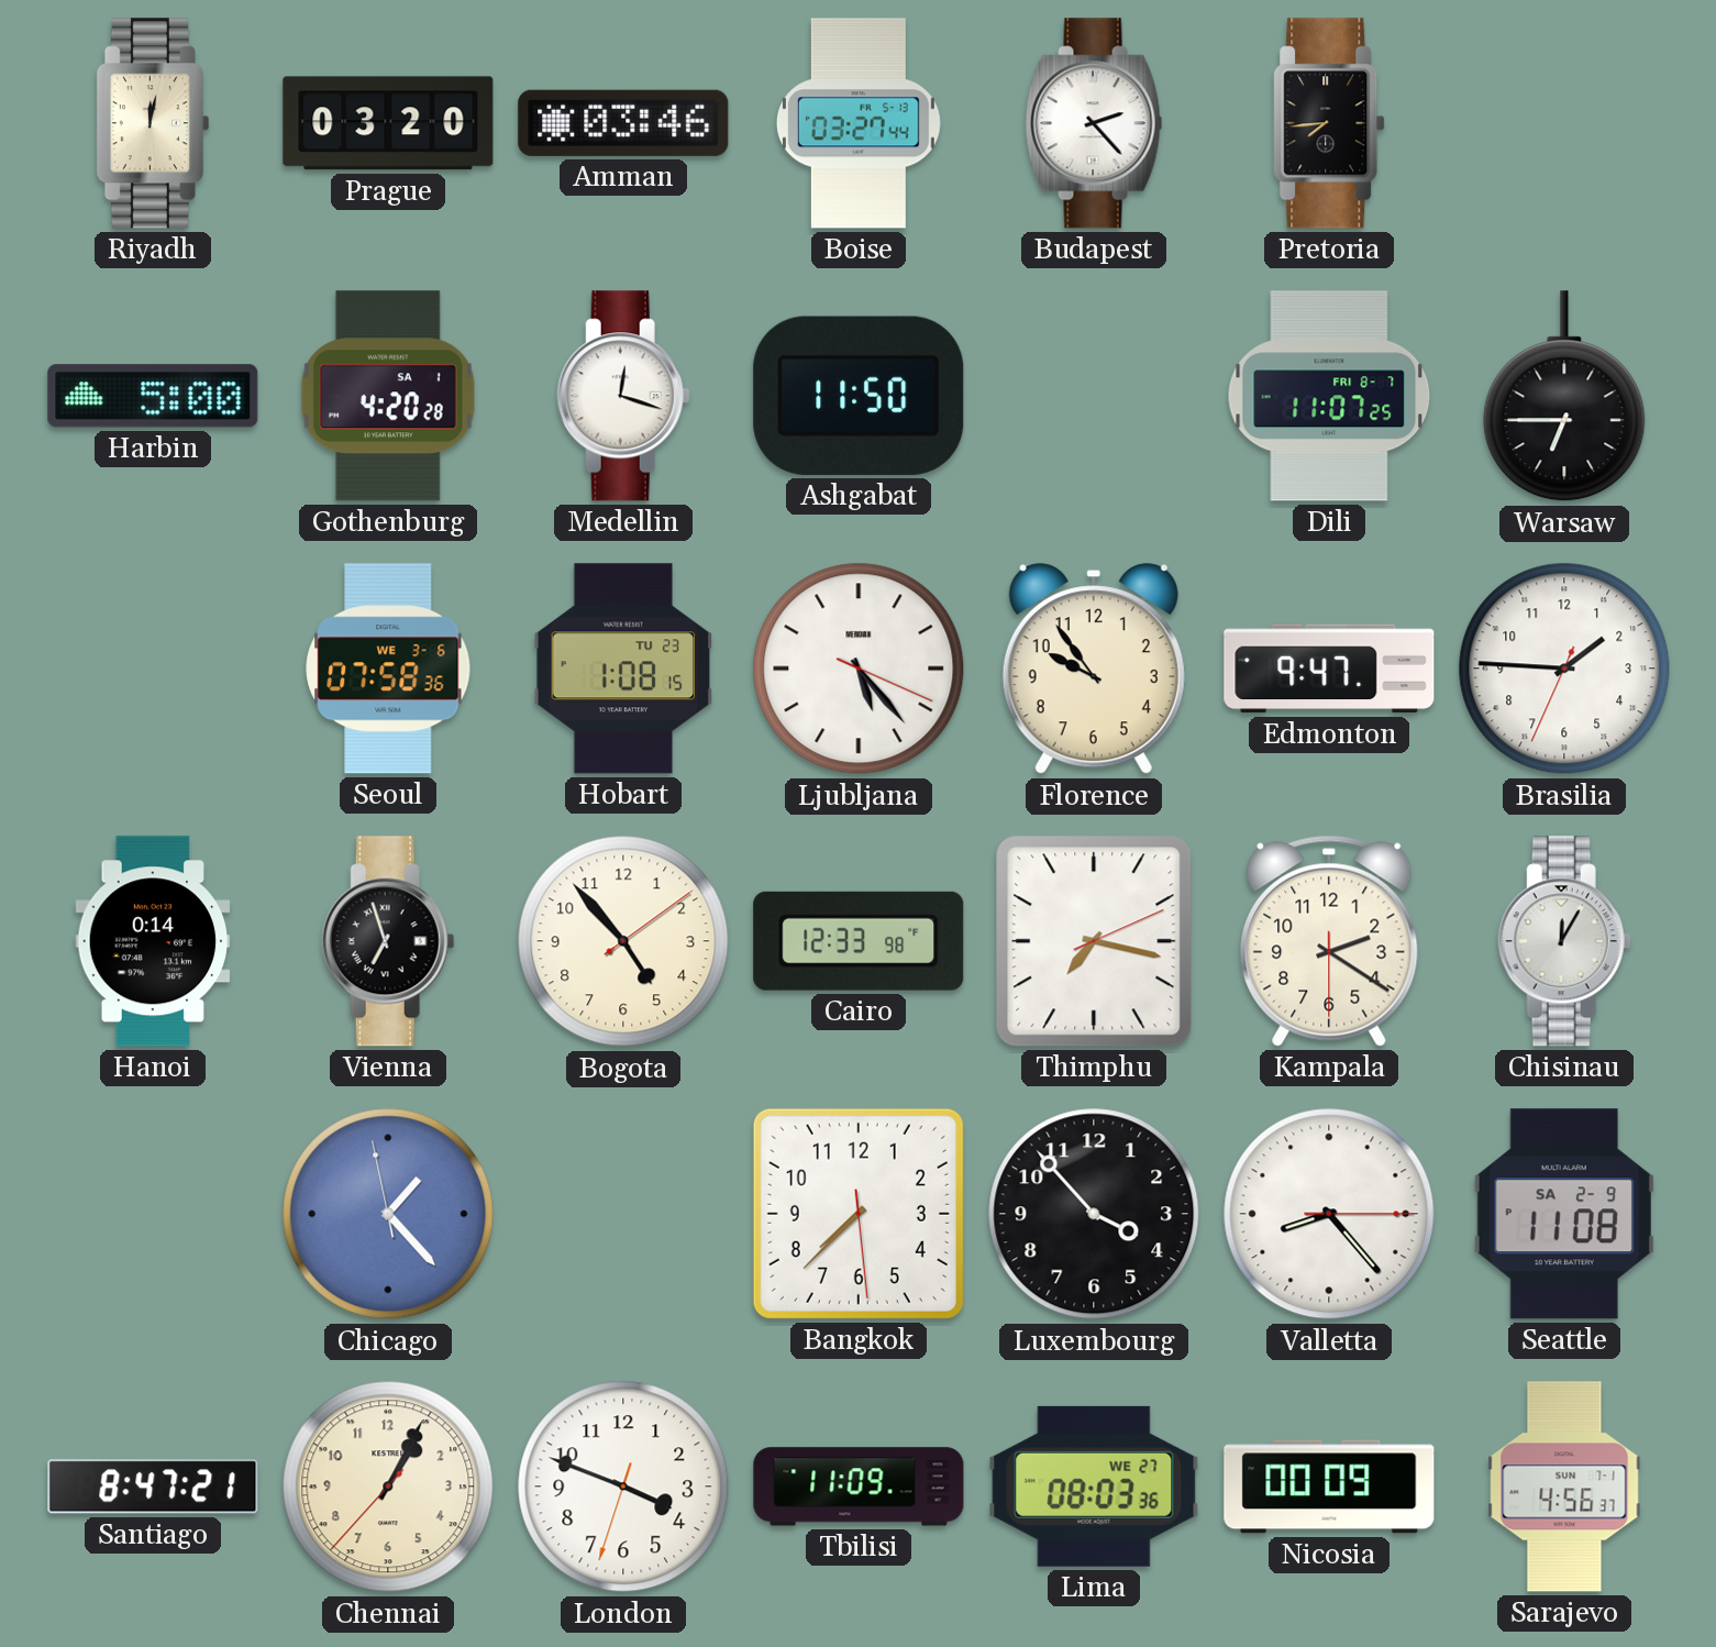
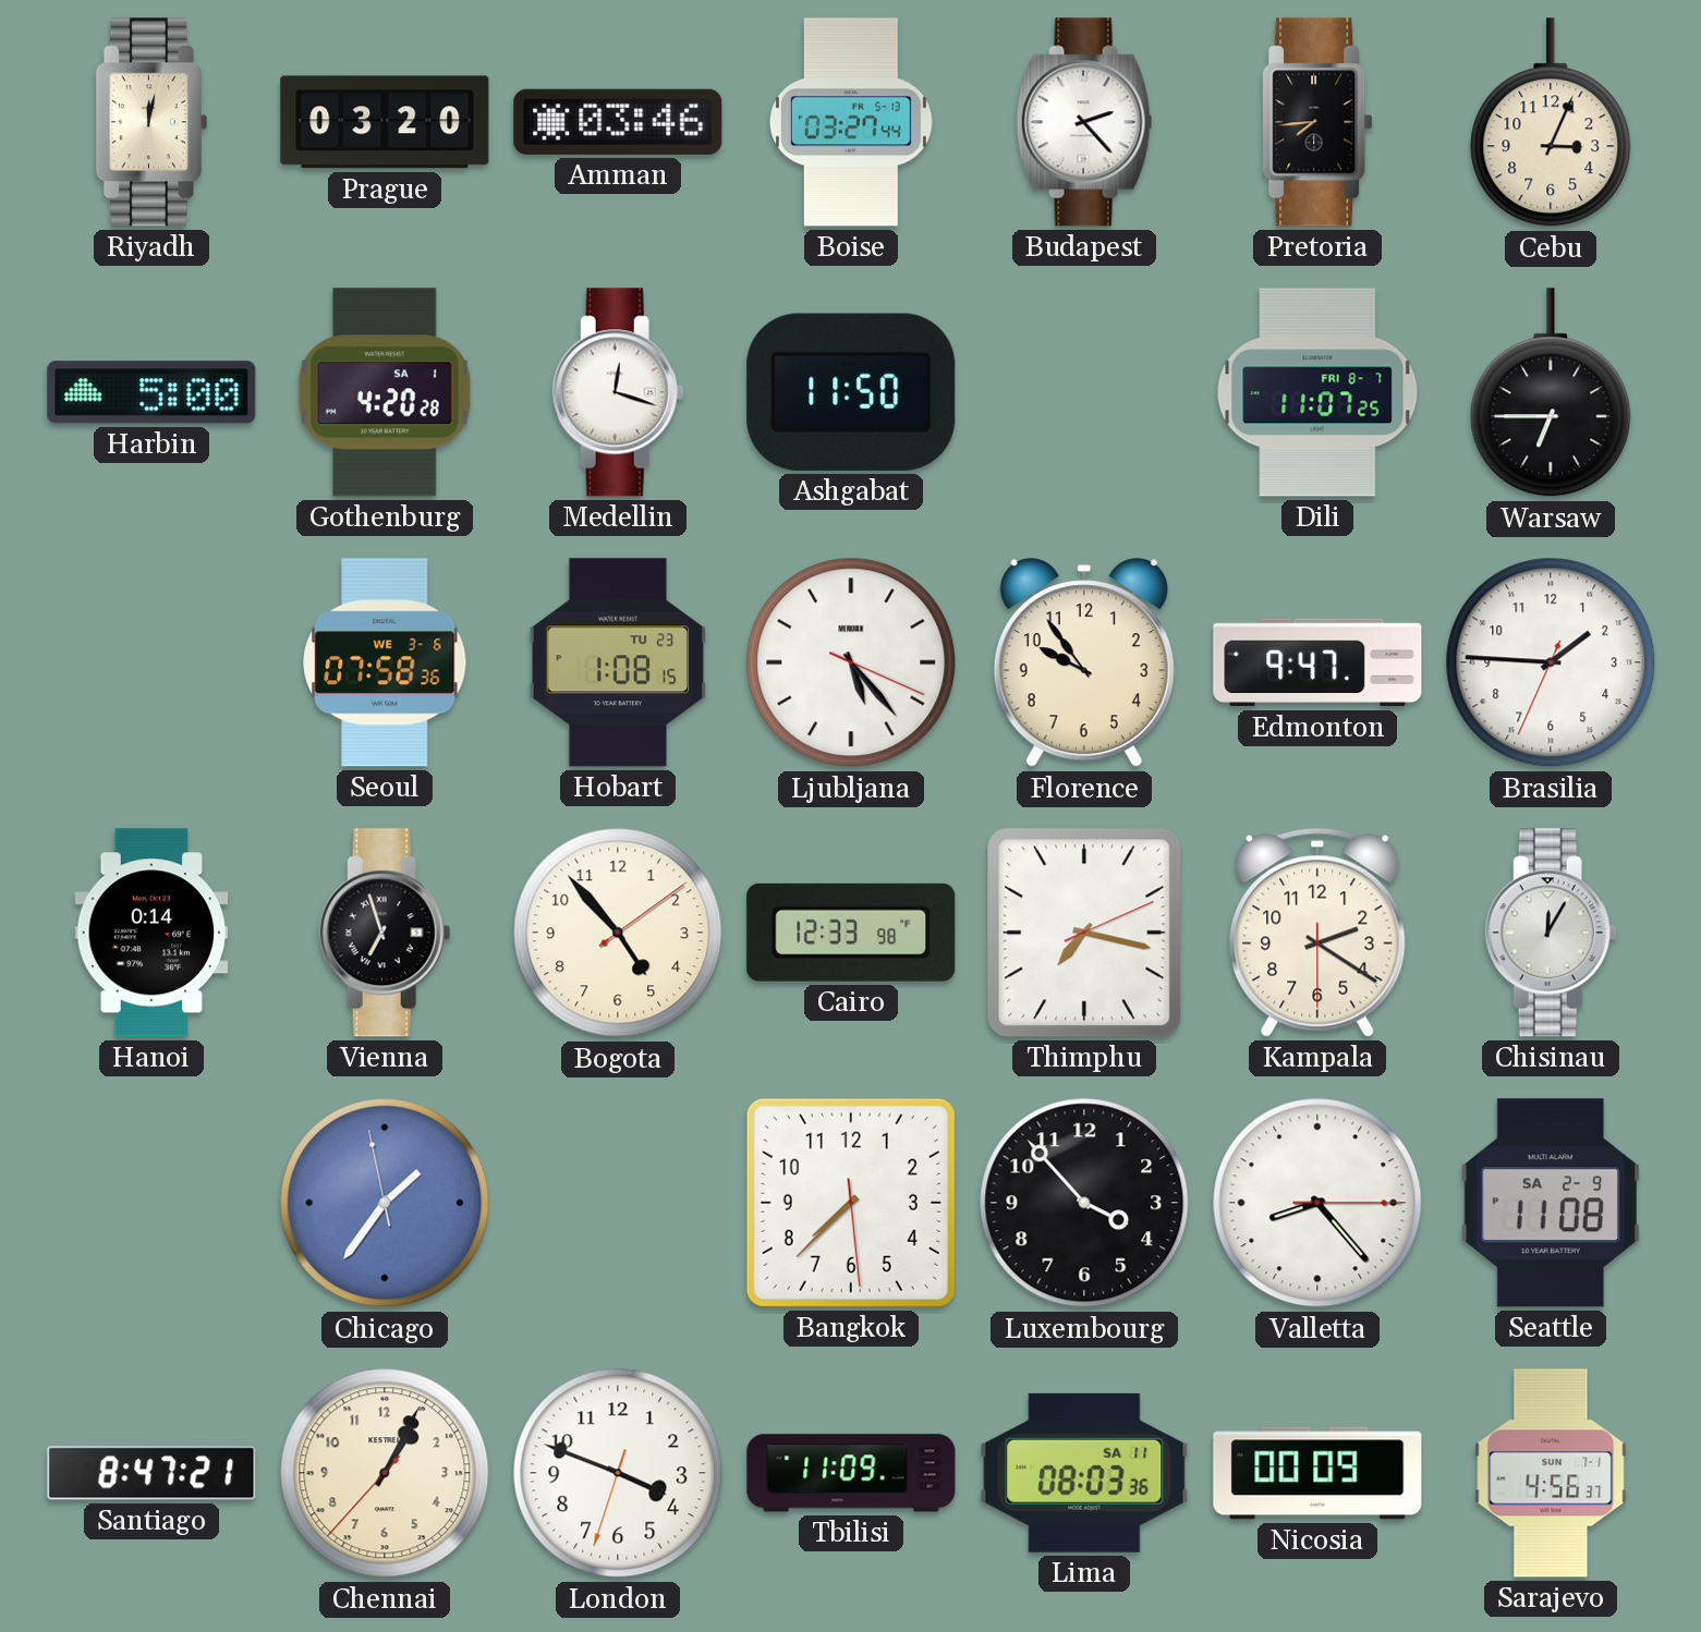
Cebu: none -> 3:04
Chicago: 1:22 -> 1:35
Lima date: WE 27 -> SA 11
